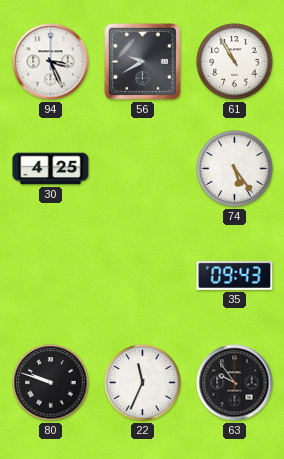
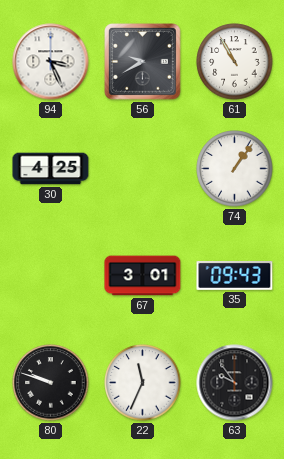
74: 5:24 -> 1:06
67: none -> 3:01
